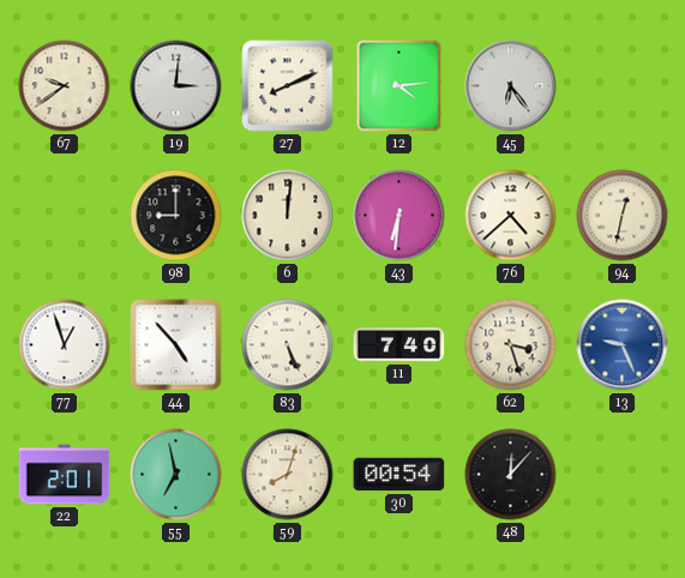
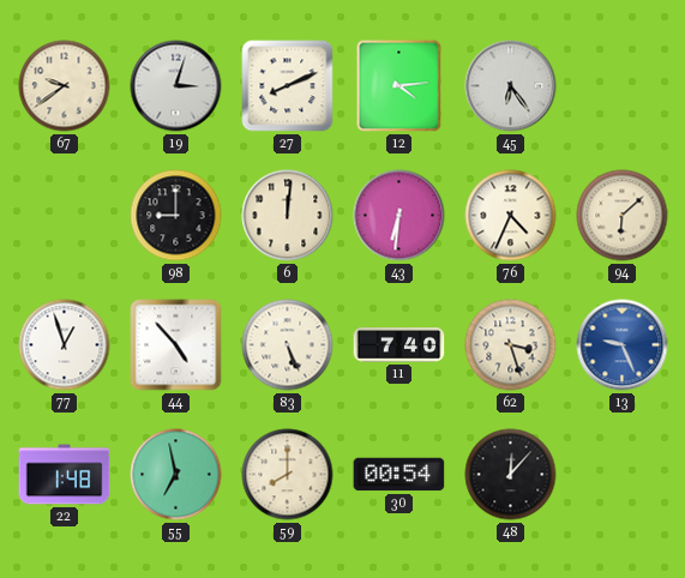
19: 3:01 -> 3:03
76: 4:38 -> 4:34
94: 12:32 -> 6:08
22: 2:01 -> 1:48
59: 8:03 -> 8:00
